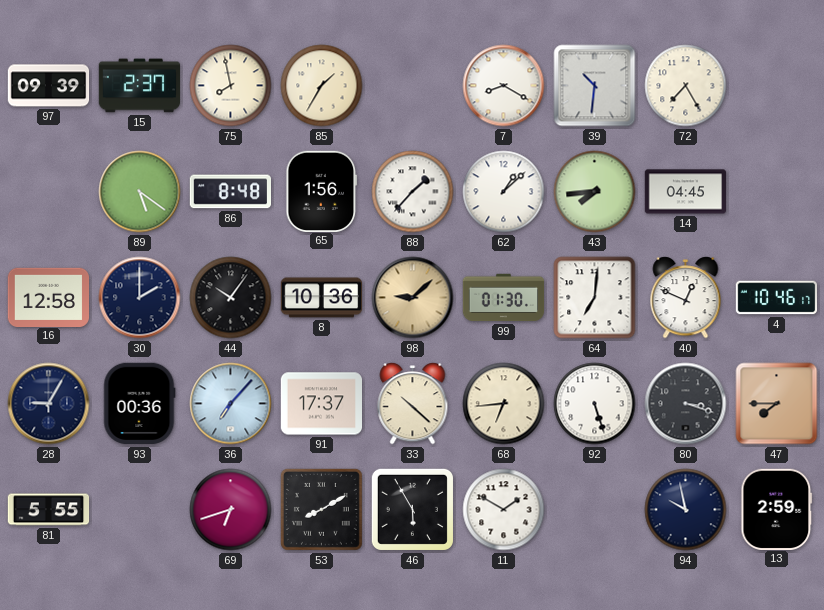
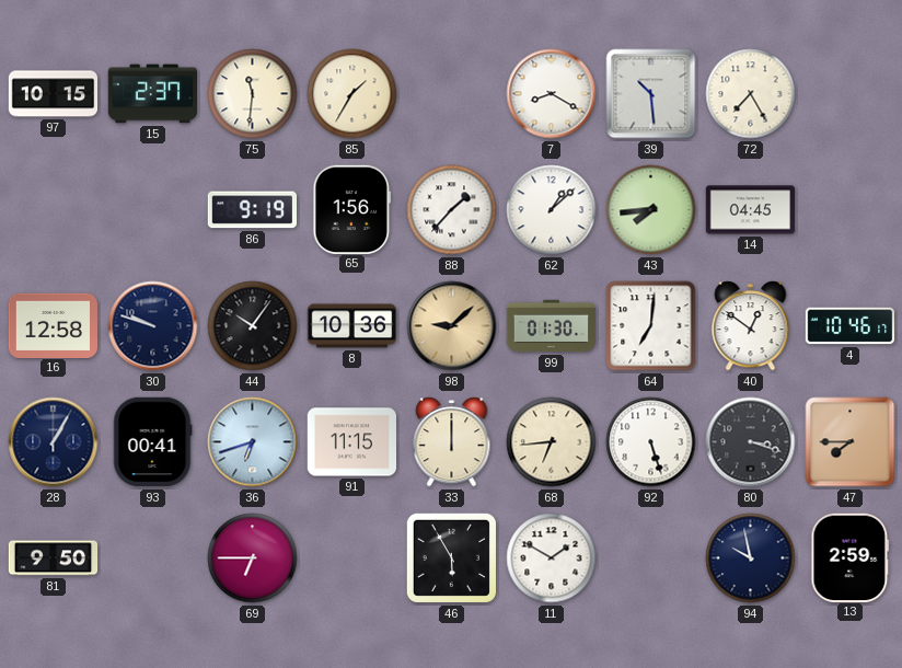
97: 09:39 -> 10:15
75: 7:58 -> 11:31
39: 10:31 -> 10:29
89: 5:21 -> none
86: 8:48 -> 9:19
30: 2:00 -> 9:48
40: 12:49 -> 12:51
28: 9:05 -> 1:05
93: 00:36 -> 00:41
36: 7:07 -> 6:42
91: 17:37 -> 11:15
33: 10:22 -> 12:00
81: 5:55 -> 9:50
69: 6:42 -> 6:45
53: 8:10 -> none
